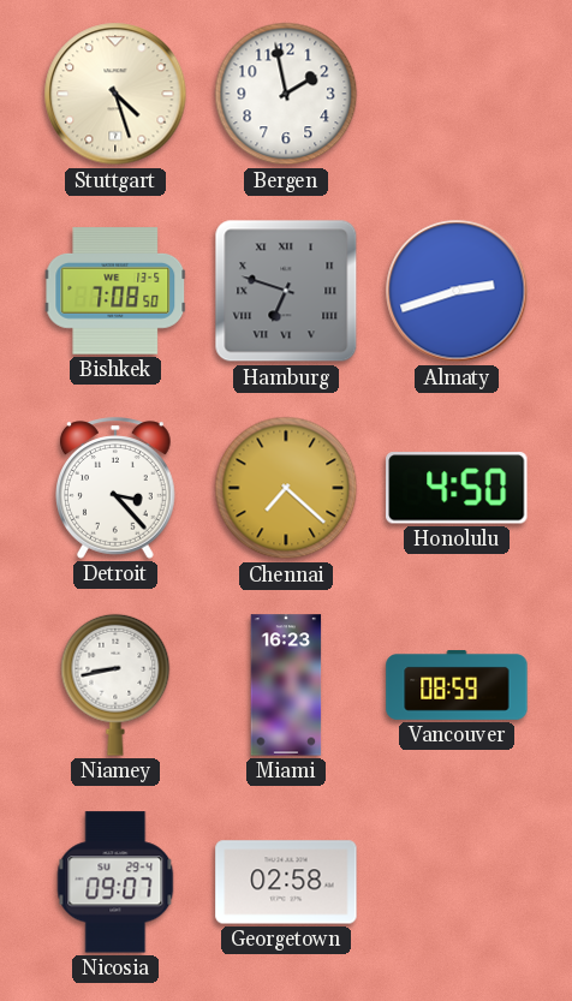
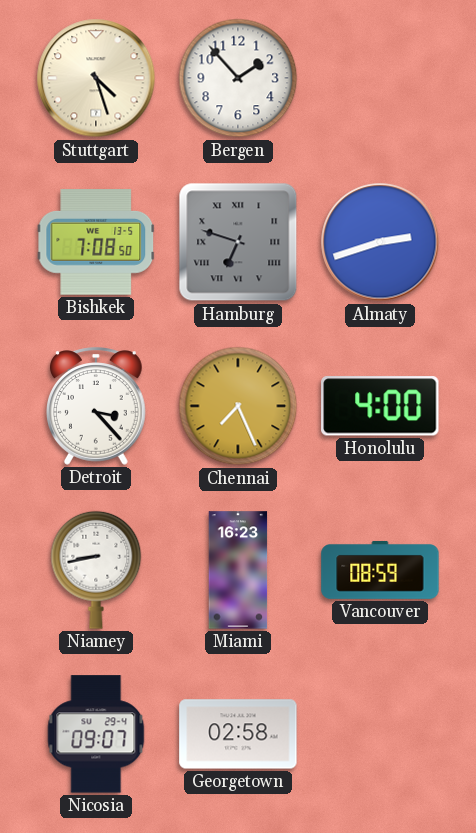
Bergen: 1:58 -> 1:53
Chennai: 7:22 -> 7:26
Honolulu: 4:50 -> 4:00
